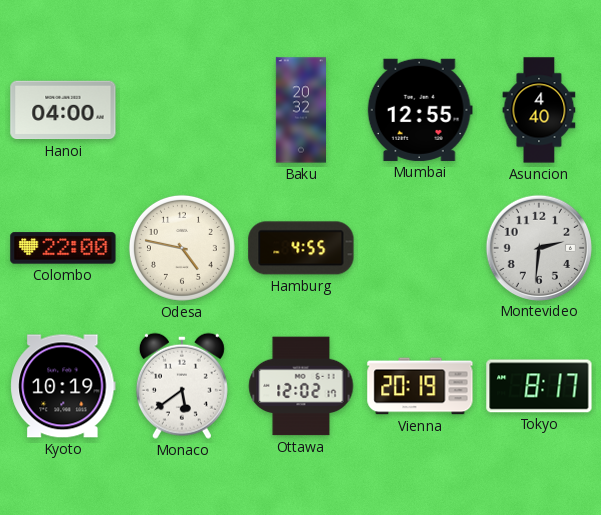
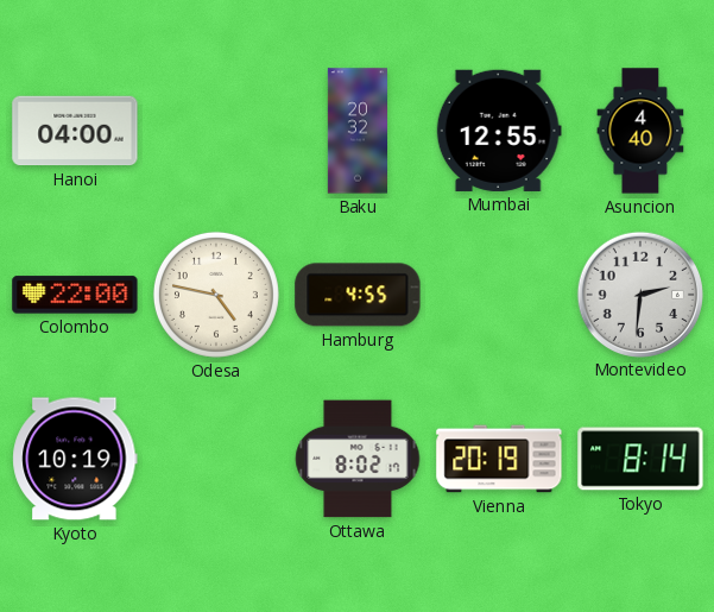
Monaco: 5:39 -> none
Ottawa: 12:02 -> 8:02
Tokyo: 8:17 -> 8:14
